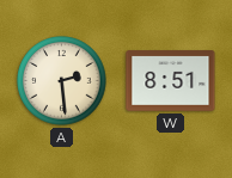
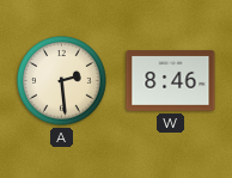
W: 8:51 -> 8:46
